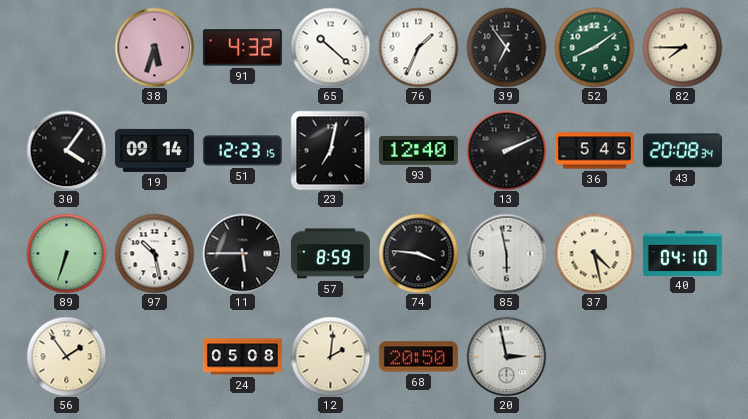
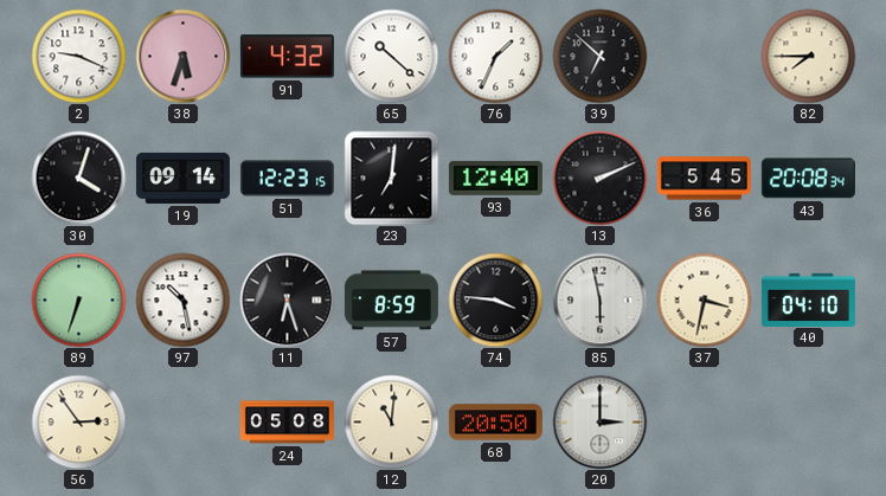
2: none -> 9:19
39: 6:54 -> 6:52
52: 8:09 -> none
30: 4:06 -> 4:03
23: 7:02 -> 7:01
11: 5:45 -> 6:27
37: 4:28 -> 3:32
56: 1:54 -> 2:54
12: 2:01 -> 11:01
20: 2:58 -> 3:00
